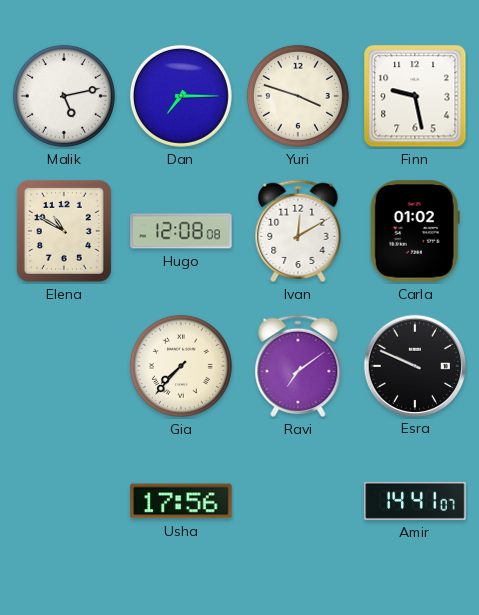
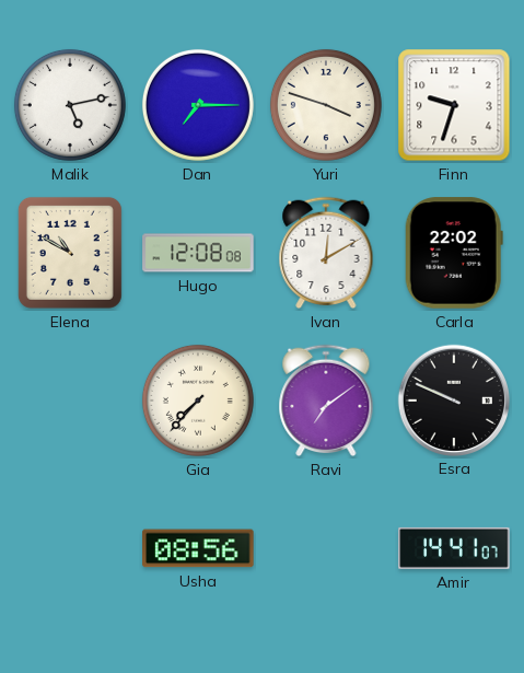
Finn: 9:28 -> 9:33
Carla: 01:02 -> 22:02
Usha: 17:56 -> 08:56
